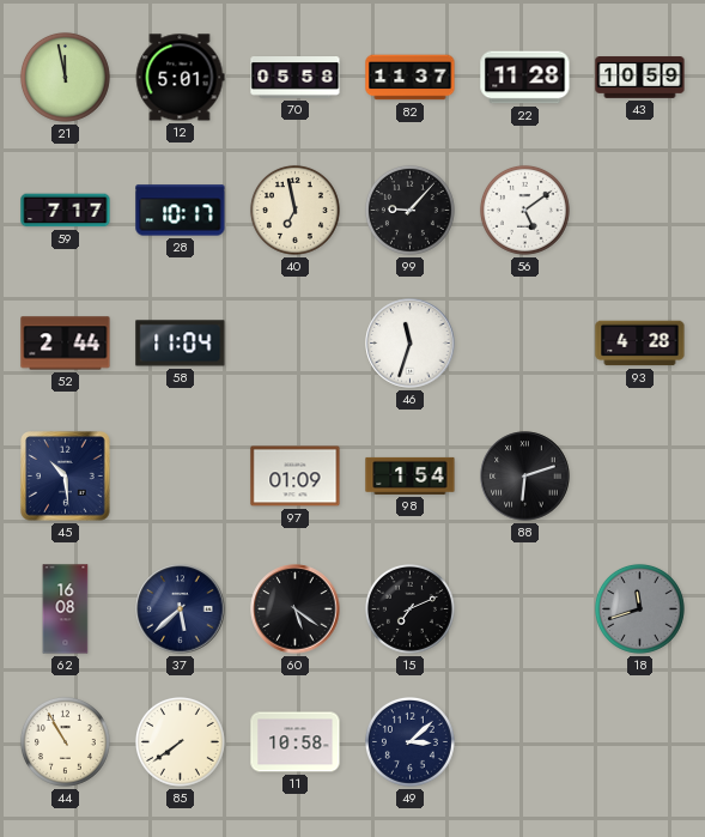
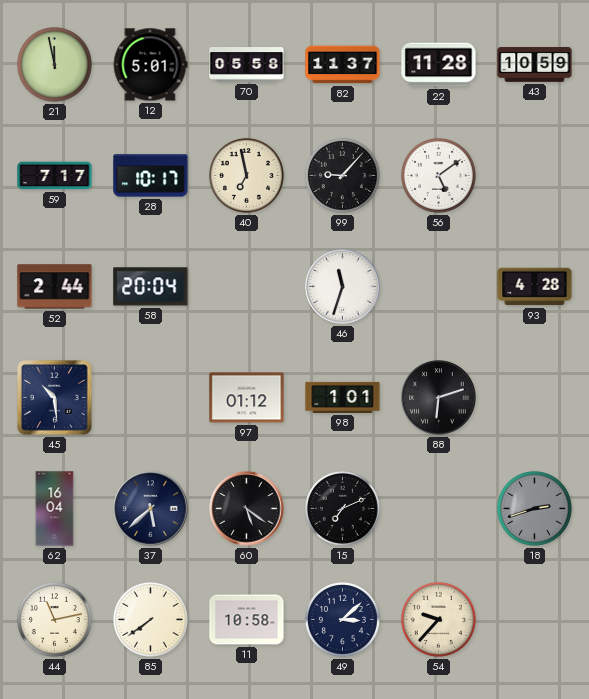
58: 11:04 -> 20:04
97: 01:09 -> 01:12
98: 1:54 -> 1:01
62: 16:08 -> 16:04
18: 11:42 -> 2:42
44: 10:55 -> 11:13
54: none -> 9:37
